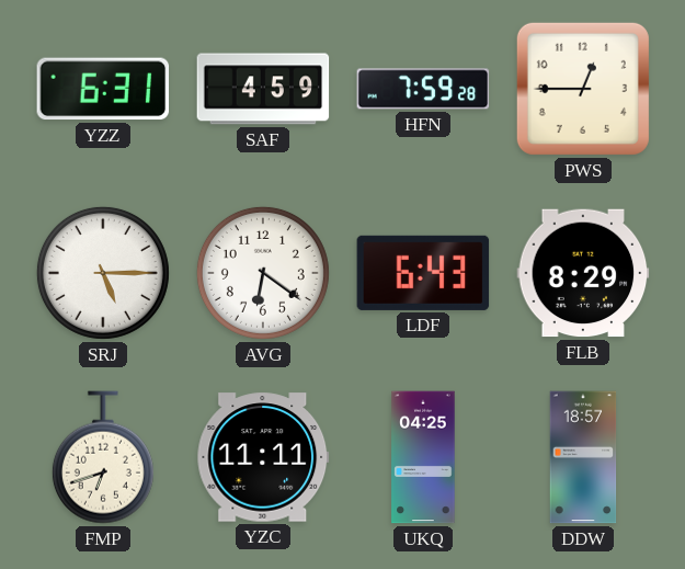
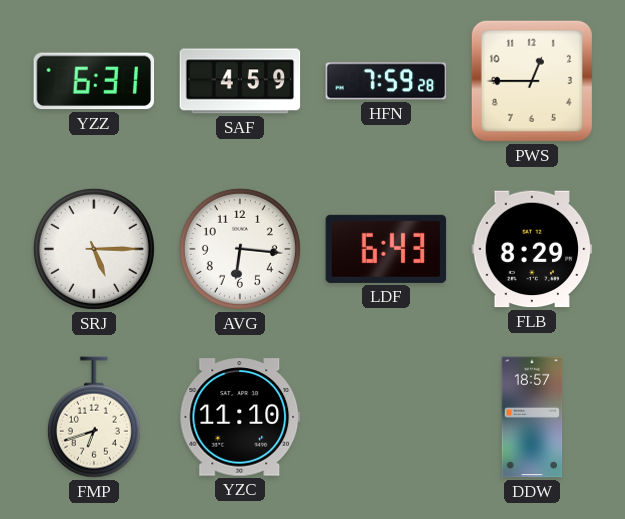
AVG: 6:21 -> 6:16
YZC: 11:11 -> 11:10
UKQ: 04:25 -> none
